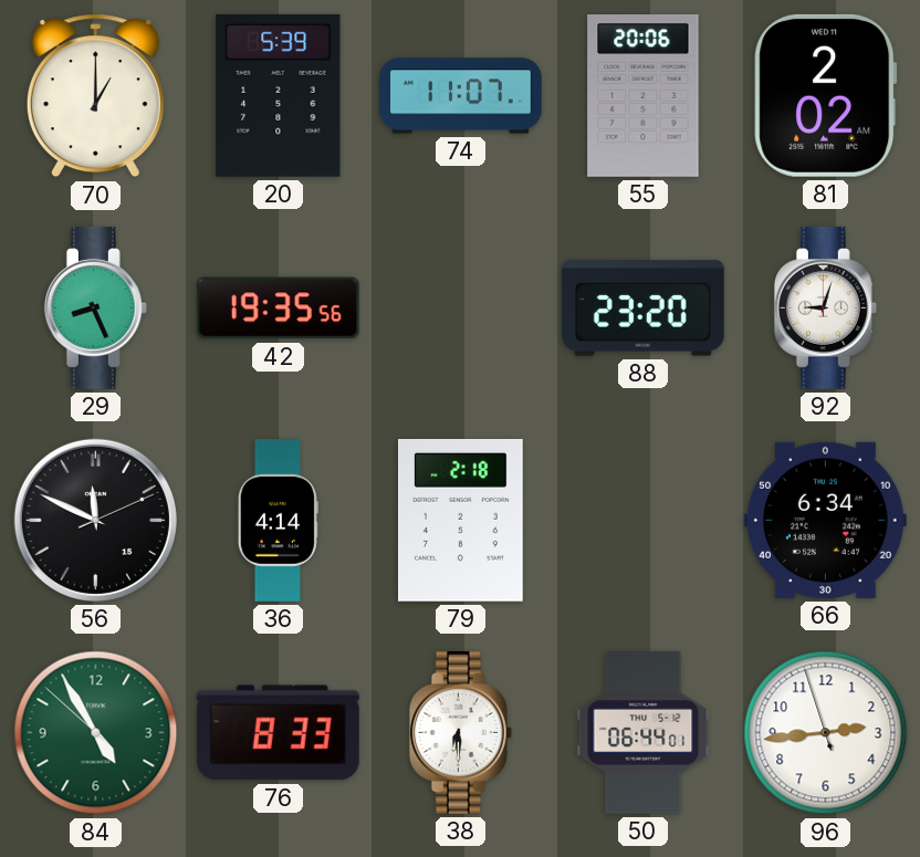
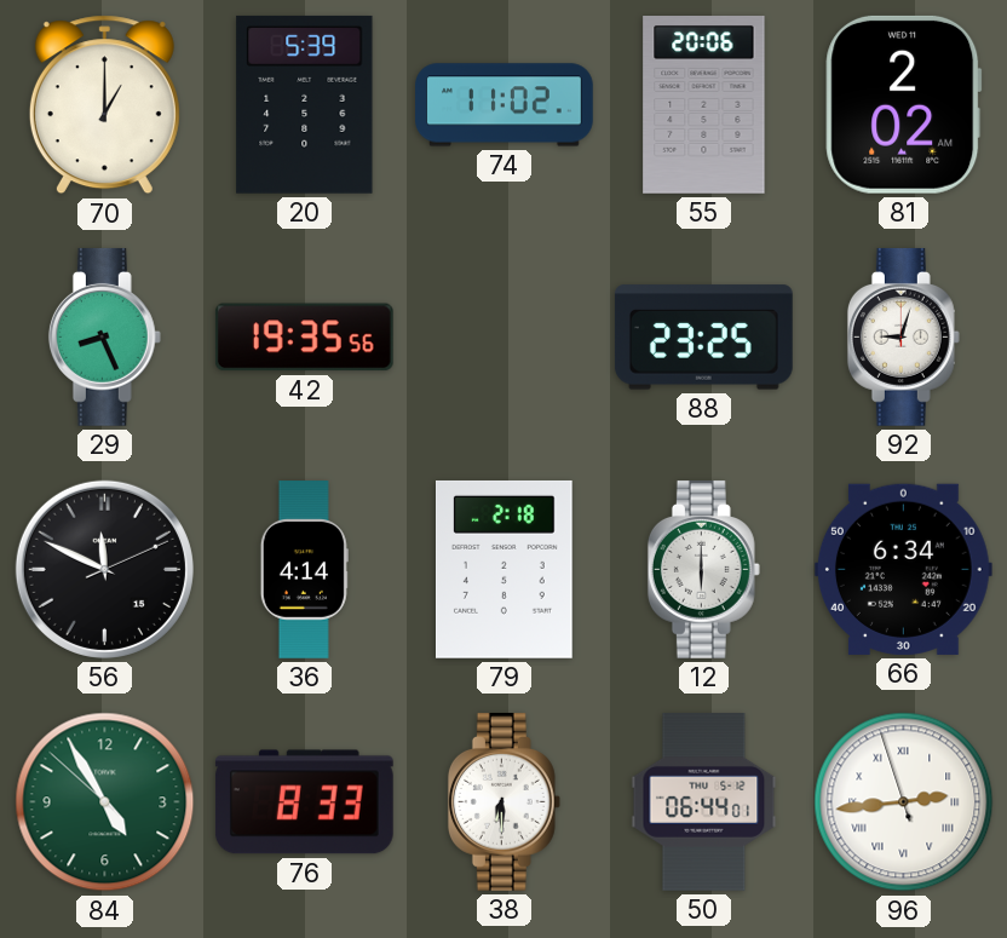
74: 11:07 -> 11:02
88: 23:20 -> 23:25
12: none -> 6:00
96 numerals: Arabic -> Roman
